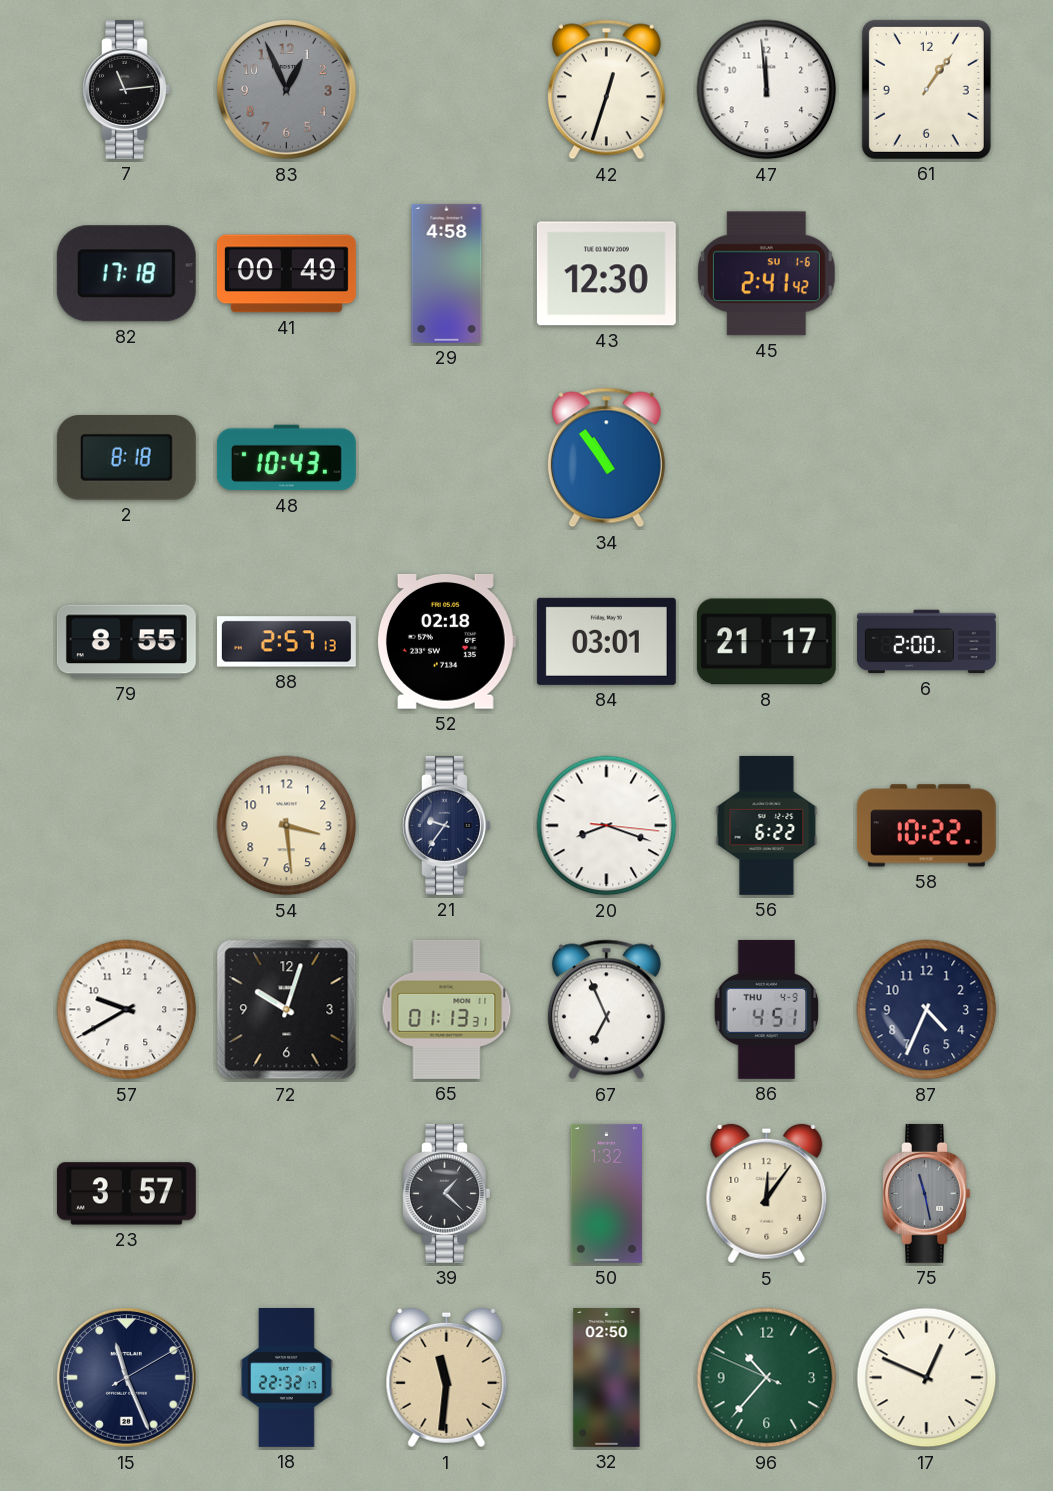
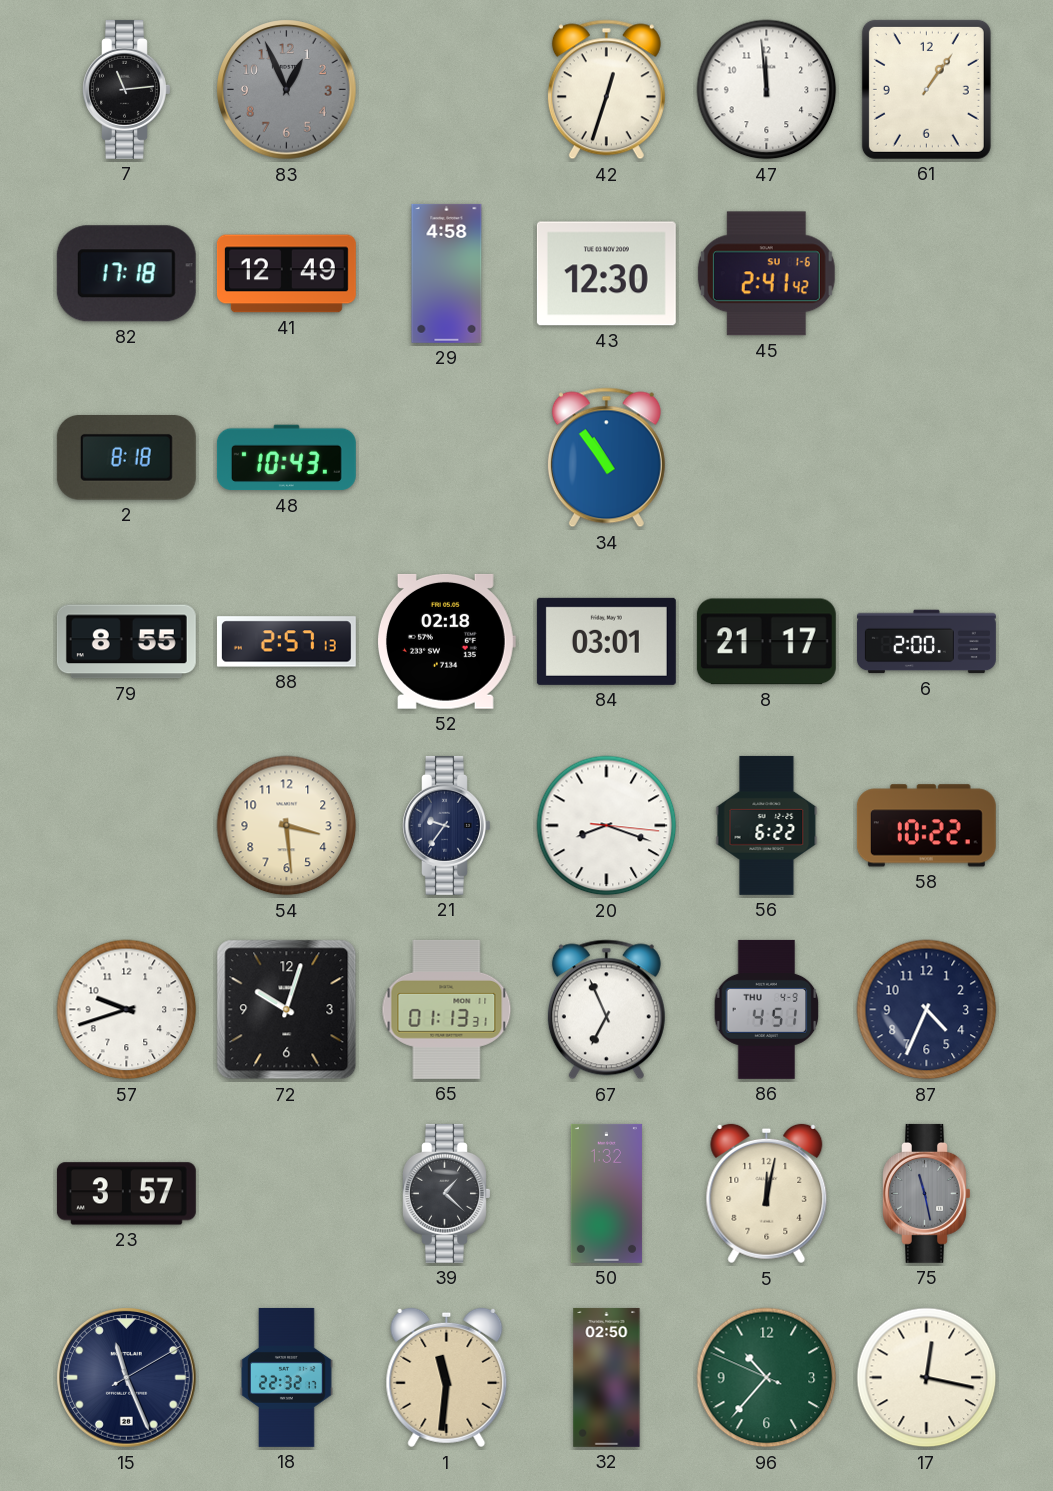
41: 00:49 -> 12:49
57: 9:40 -> 9:42
5: 12:06 -> 12:02
17: 12:49 -> 12:17
